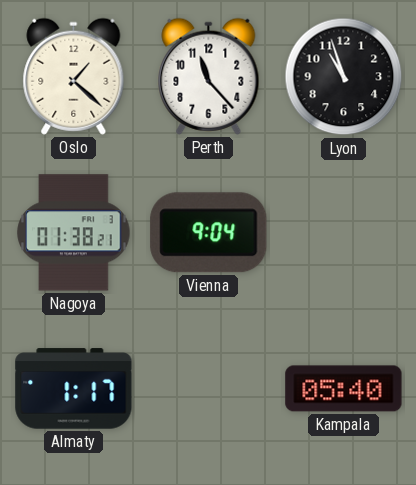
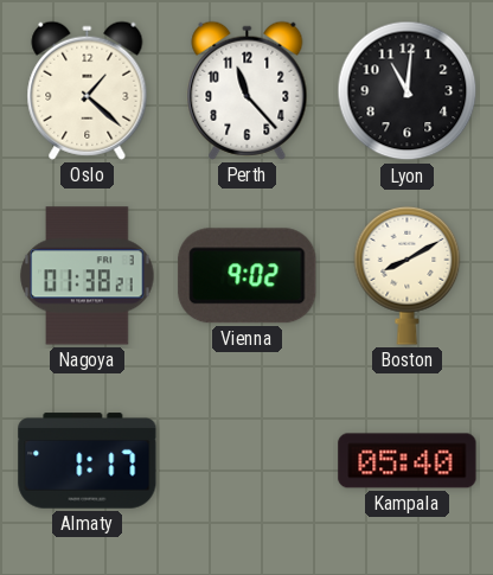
Lyon: 10:57 -> 11:01
Vienna: 9:04 -> 9:02
Boston: none -> 8:10
